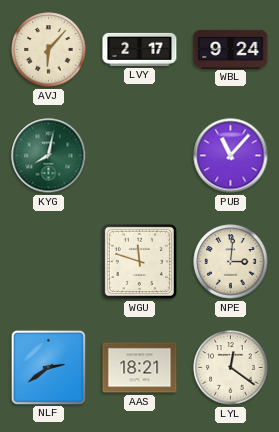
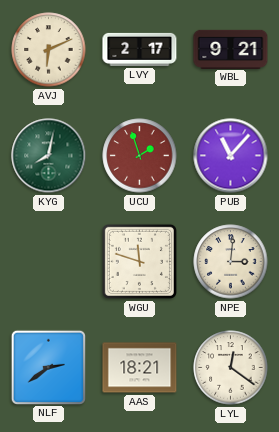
AVJ: 6:07 -> 6:11
WBL: 9:24 -> 9:21
UCU: none -> 1:57
